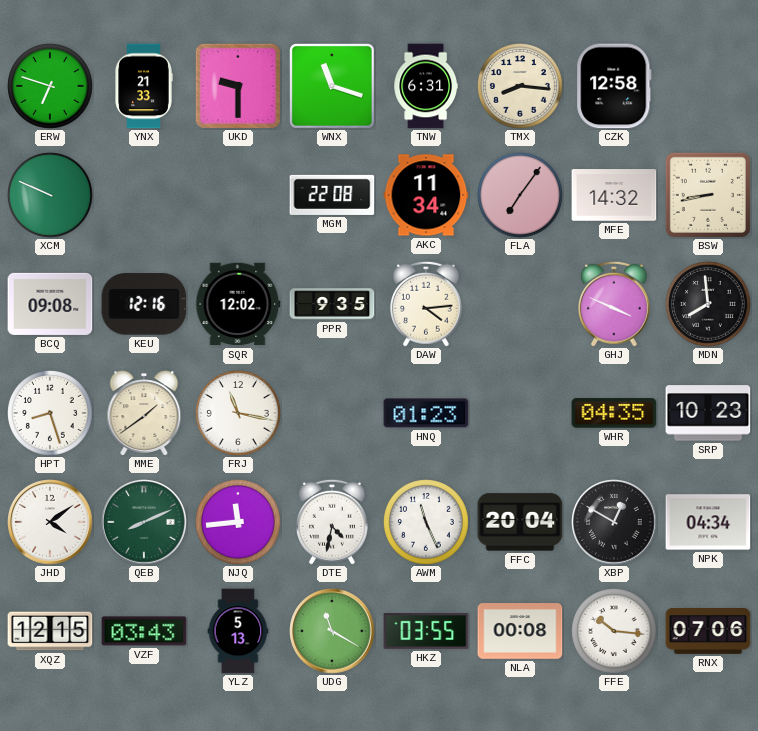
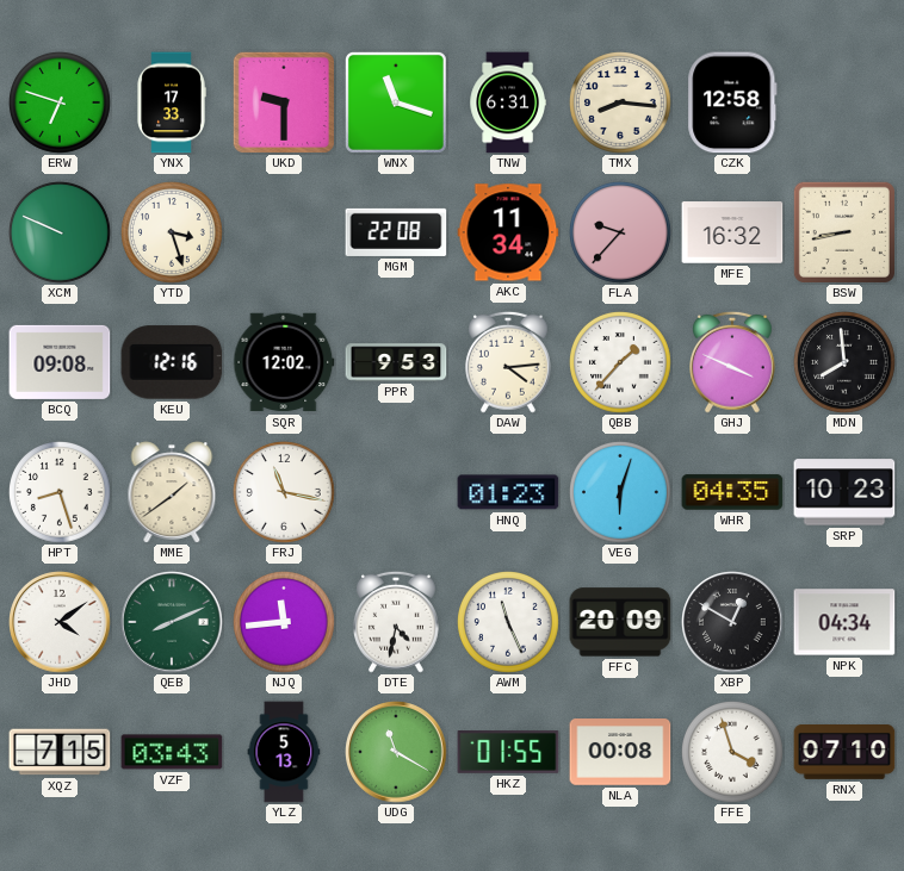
YNX: 21:33 -> 17:33
YTD: none -> 3:27
FLA: 7:06 -> 9:37
MFE: 14:32 -> 16:32
PPR: 9:35 -> 9:53
QBB: none -> 1:37
VEG: none -> 6:03
FFC: 20:04 -> 20:09
XQZ: 12:15 -> 7:15
HKZ: 03:55 -> 01:55
FFE: 10:16 -> 3:57
RNX: 07:06 -> 07:10
